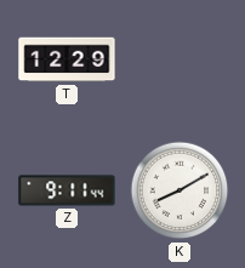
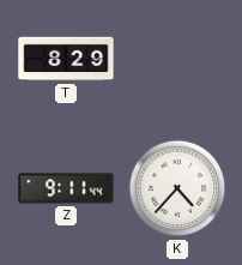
T: 12:29 -> 8:29
K: 8:10 -> 4:37
